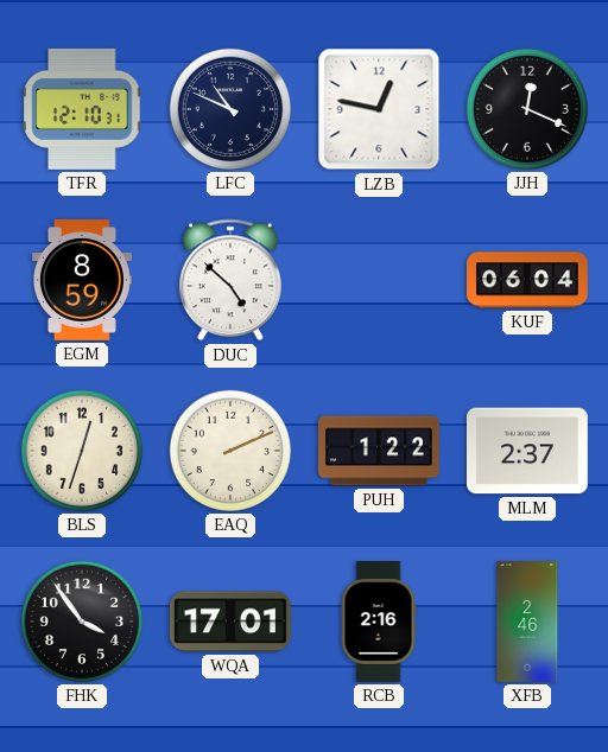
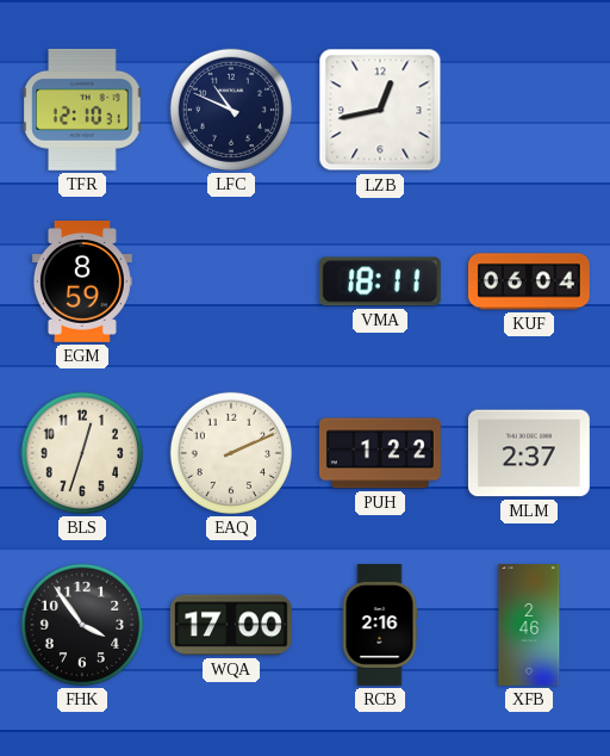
LZB: 12:47 -> 12:43
JJH: 12:19 -> none
DUC: 4:52 -> none
VMA: none -> 18:11
WQA: 17:01 -> 17:00
